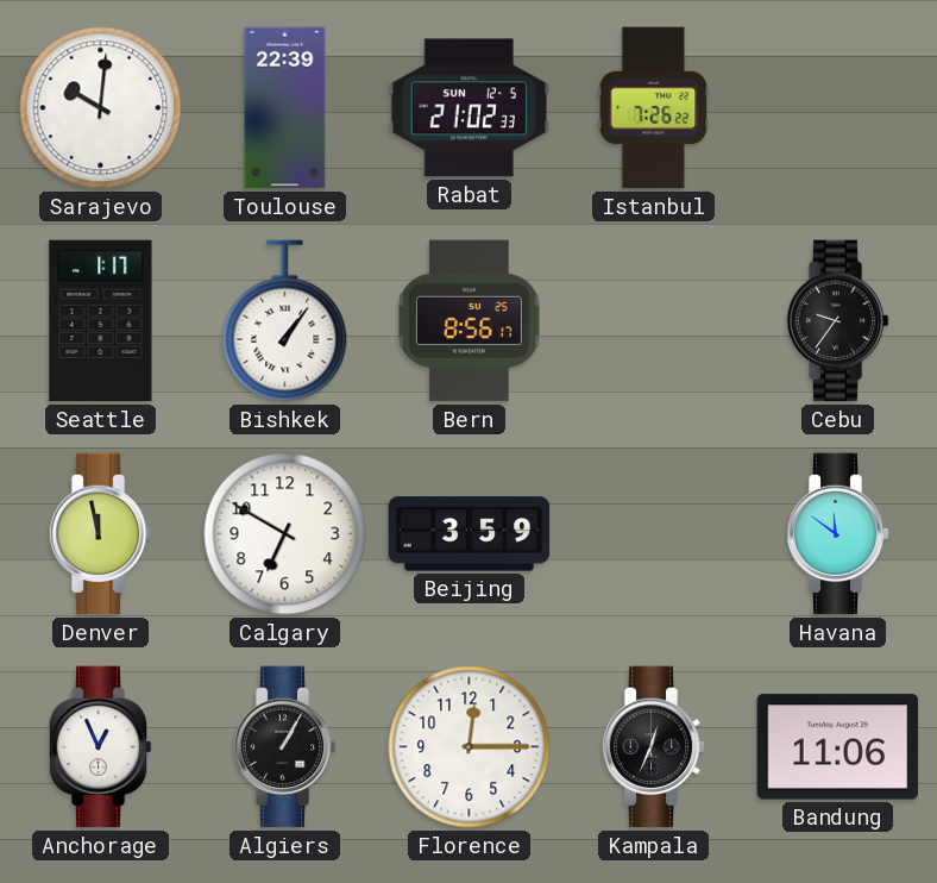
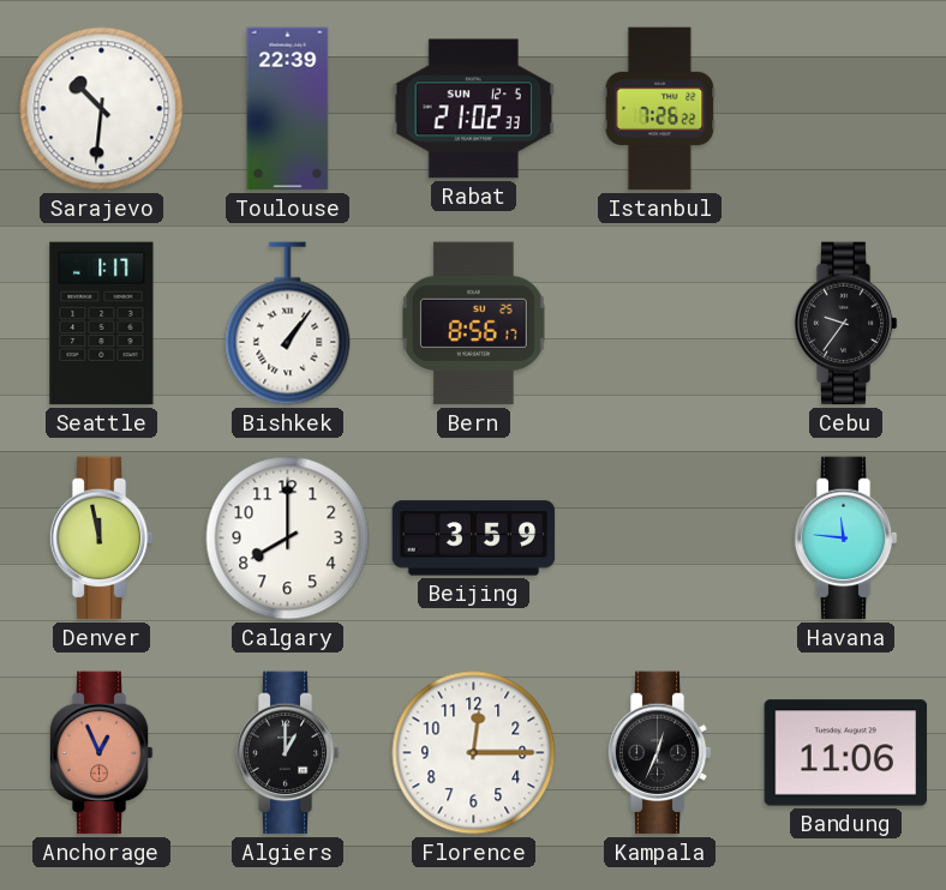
Sarajevo: 10:01 -> 10:31
Calgary: 6:50 -> 8:00
Havana: 11:51 -> 11:46
Anchorage dial: white -> salmon
Algiers: 1:05 -> 1:00
